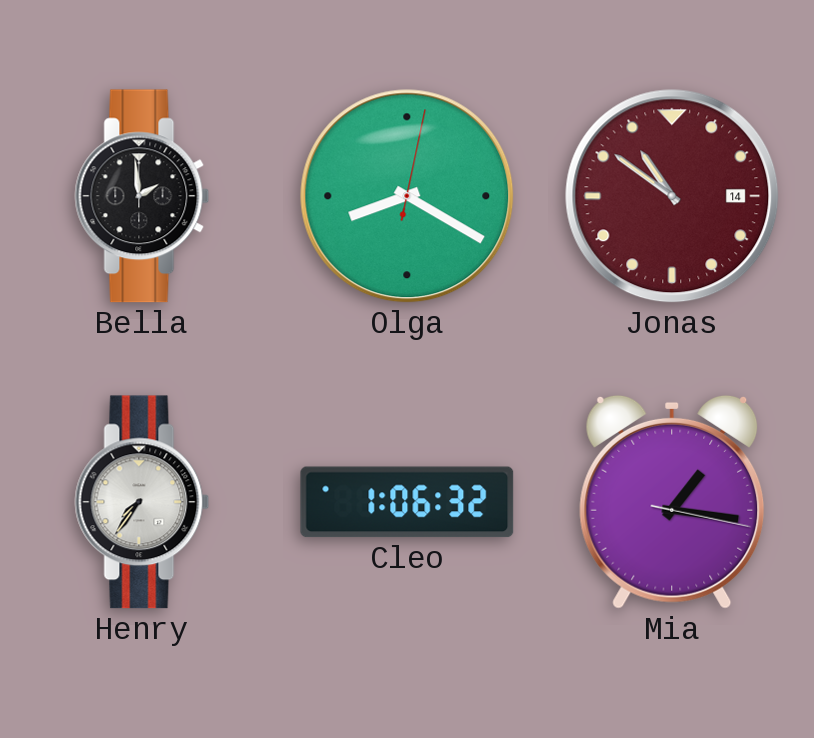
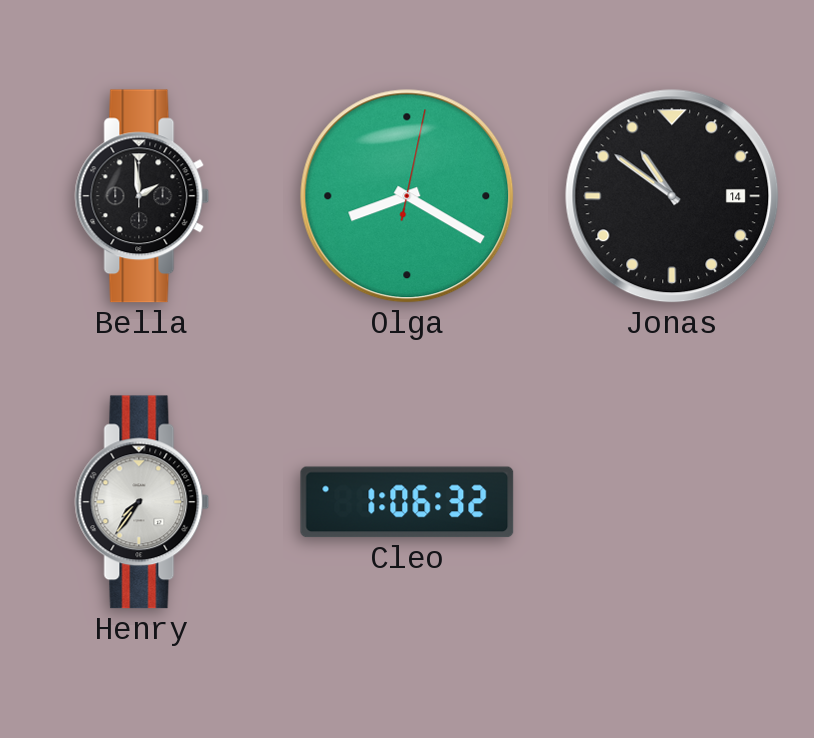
Jonas dial: burgundy -> black
Mia: 1:16 -> none
